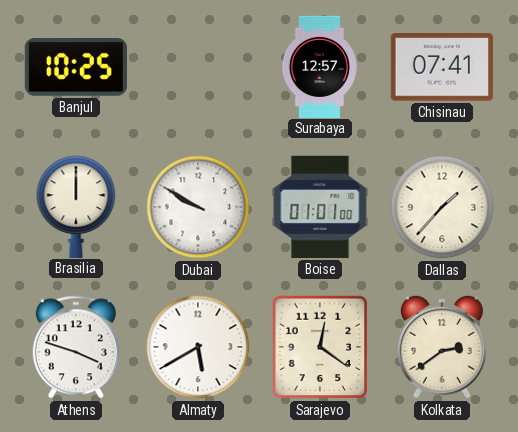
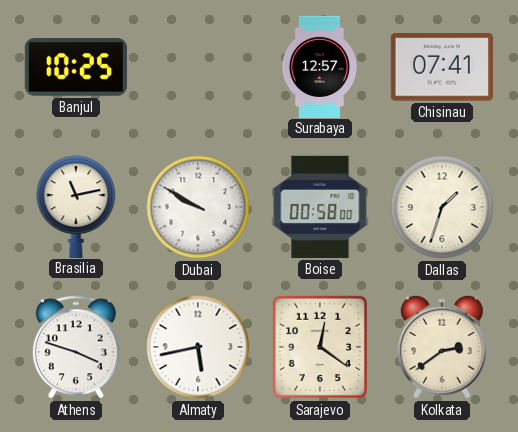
Brasilia: 12:00 -> 11:13
Boise: 01:01 -> 00:58
Dallas: 1:37 -> 1:33
Almaty: 5:40 -> 5:43
